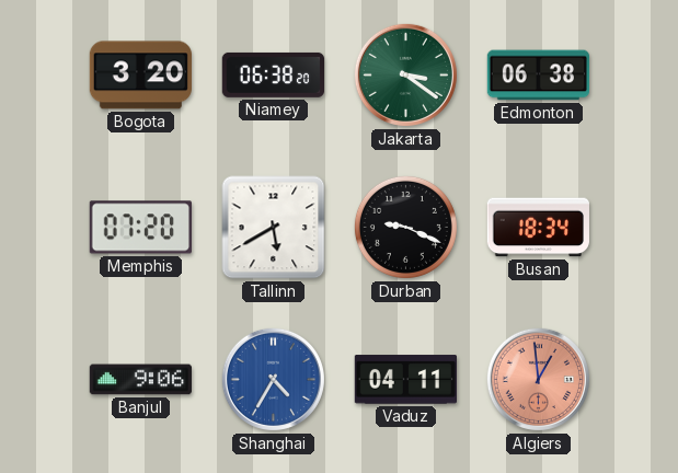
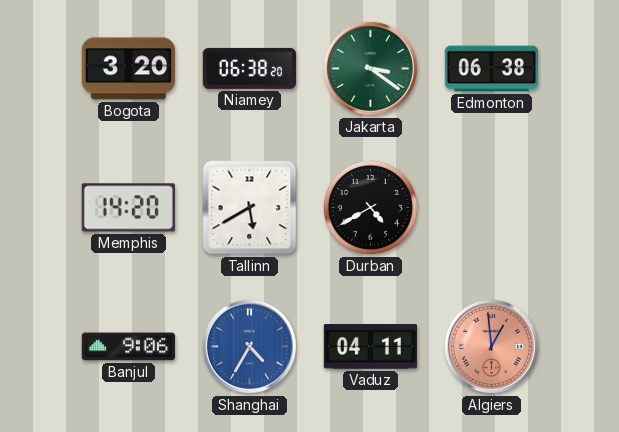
Memphis: 07:20 -> 14:20
Durban: 9:19 -> 4:40
Busan: 18:34 -> none
